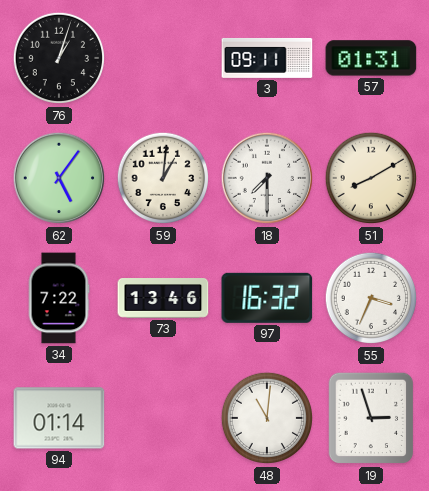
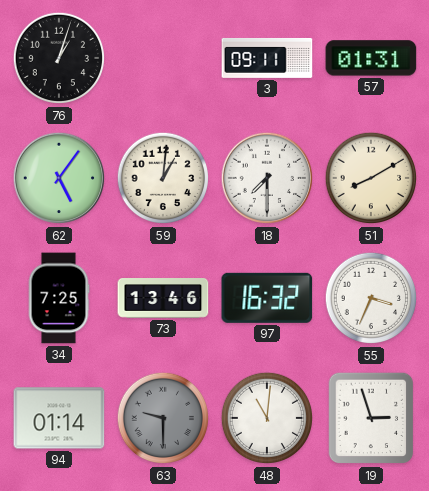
34: 7:22 -> 7:25
63: none -> 9:30
